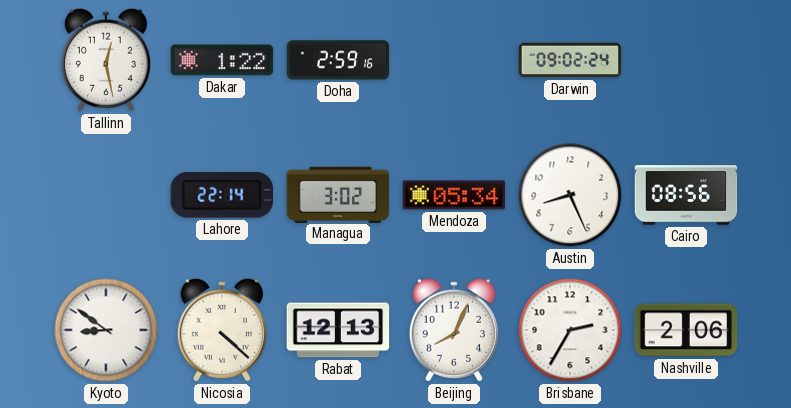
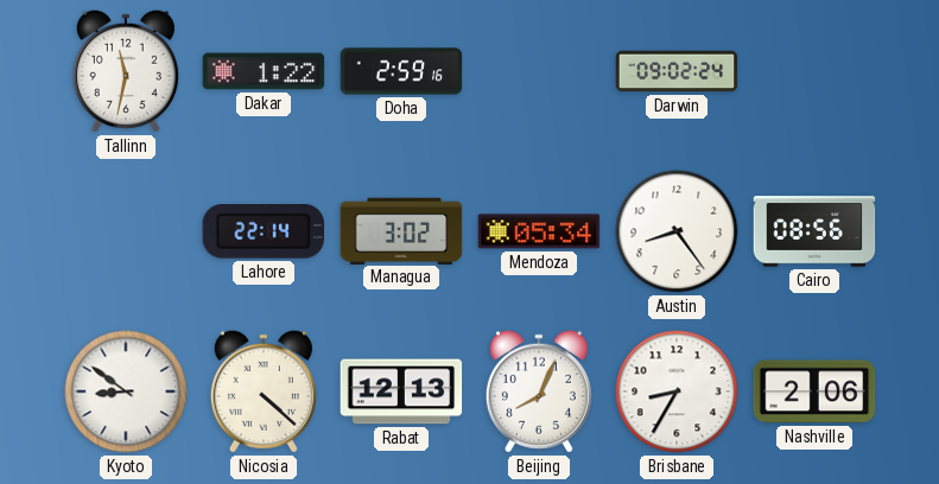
Tallinn: 12:28 -> 11:32
Austin: 8:26 -> 8:24
Brisbane: 2:35 -> 8:35
